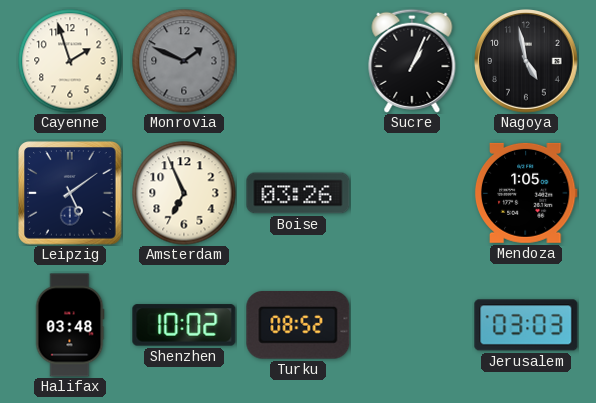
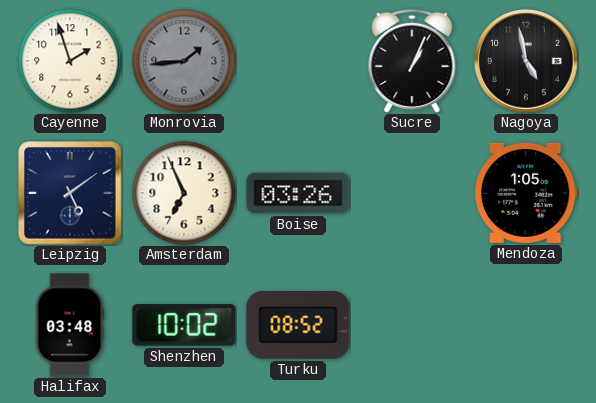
Monrovia: 1:49 -> 1:44
Jerusalem: 03:03 -> none
